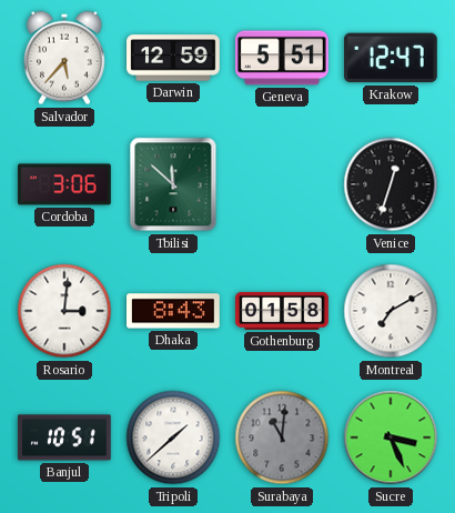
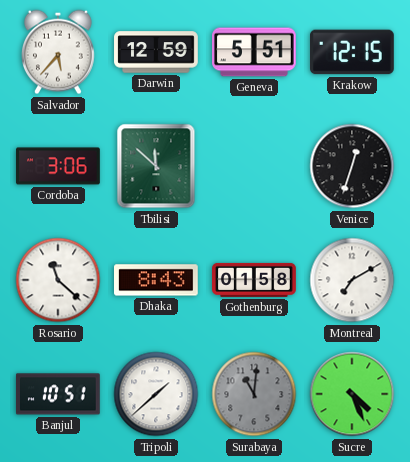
Krakow: 12:47 -> 12:15
Rosario: 3:01 -> 11:22
Sucre: 3:26 -> 4:26
